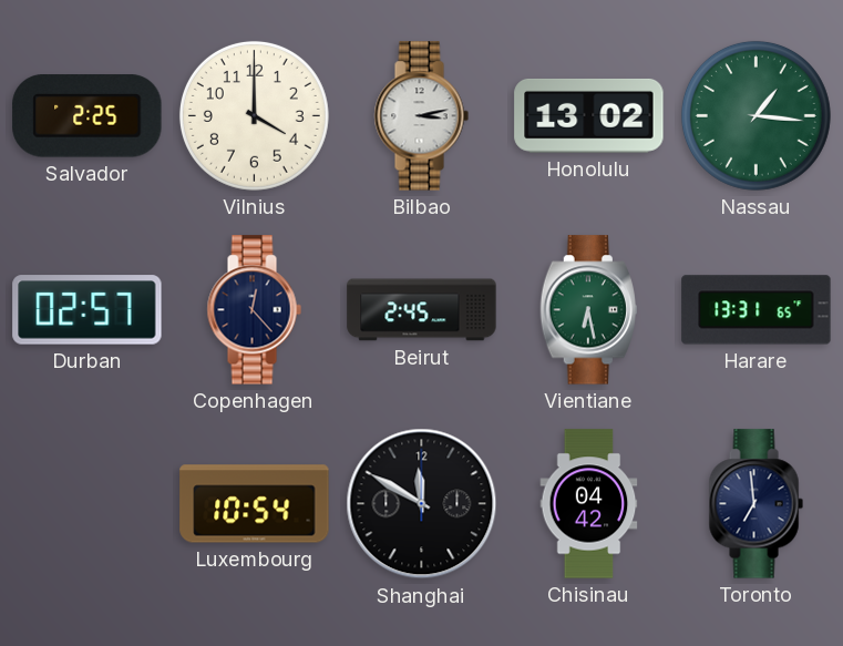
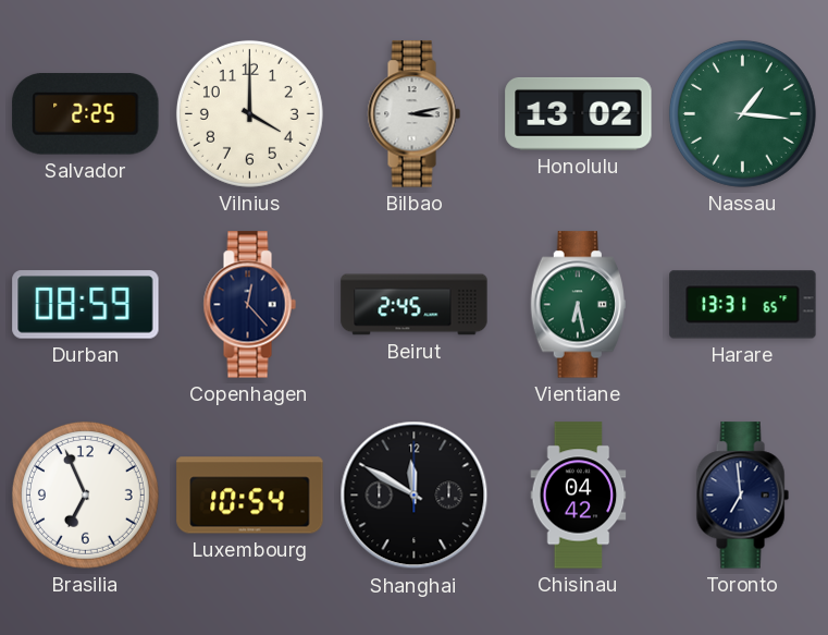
Durban: 02:57 -> 08:59
Brasilia: none -> 6:56
